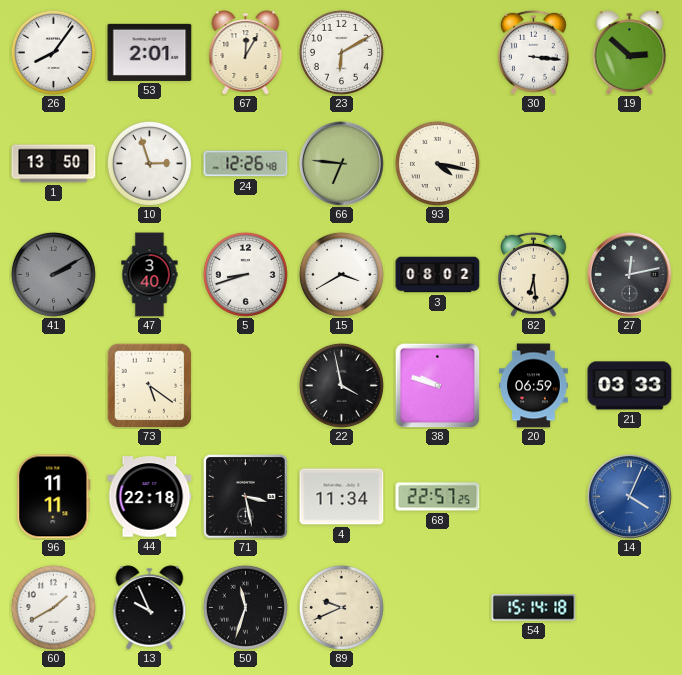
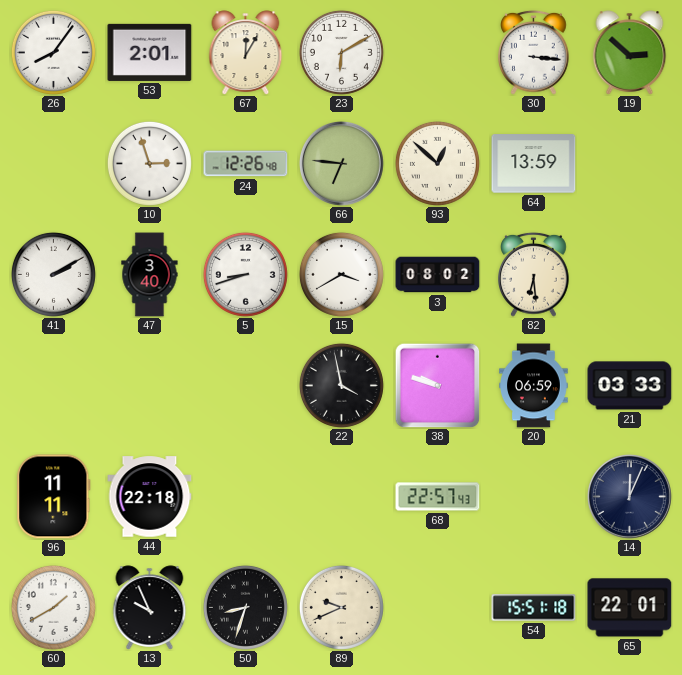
1: 13:50 -> none
93: 4:17 -> 12:52
64: none -> 13:59
41 dial: grey -> white
27: 12:13 -> none
73: 5:21 -> none
71: 3:28 -> none
4: 11:34 -> none
68: 22:57:25 -> 22:57:43
14: 4:04 -> 12:04
14 dial: blue -> navy
50: 11:33 -> 8:33
54: 15:14 -> 15:51
65: none -> 22:01
